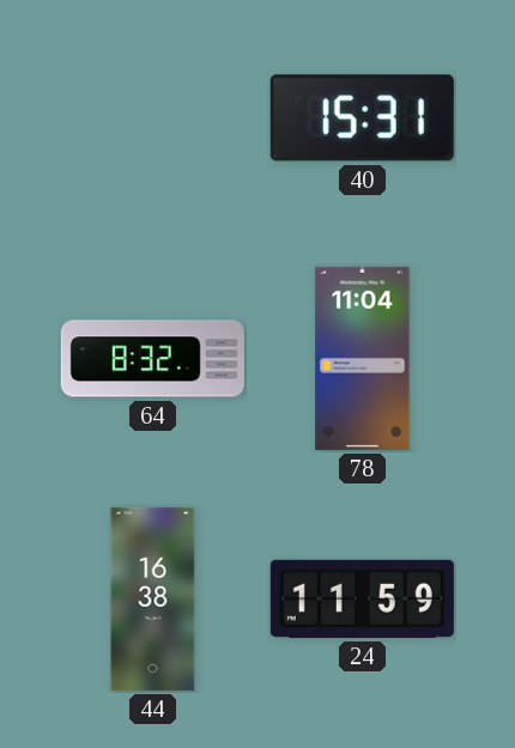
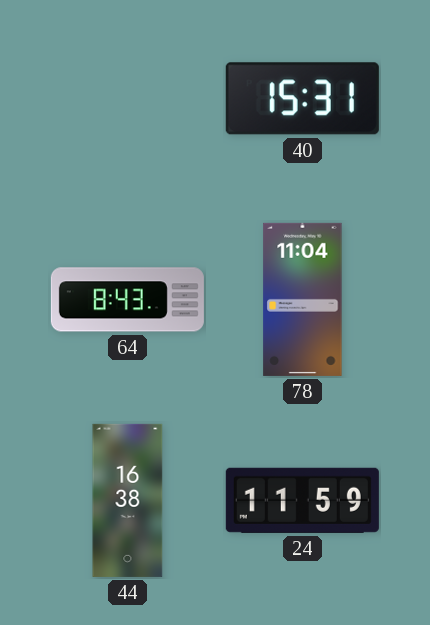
64: 8:32 -> 8:43
